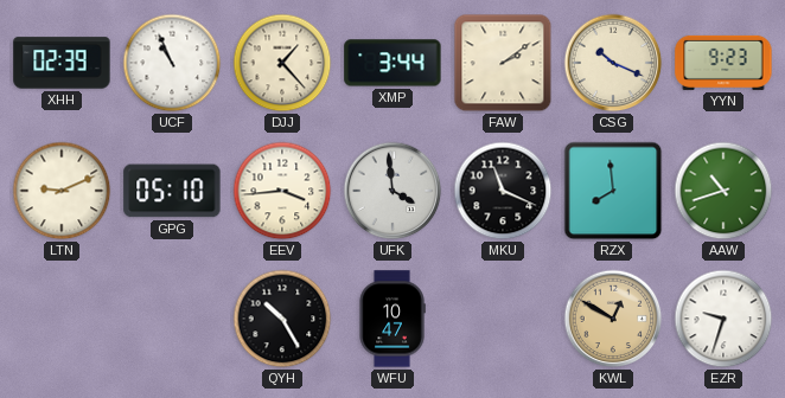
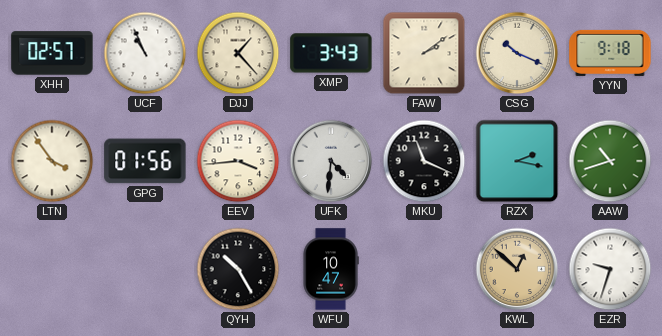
XHH: 02:39 -> 02:57
XMP: 3:44 -> 3:43
YYN: 9:23 -> 9:18
LTN: 9:11 -> 3:54
GPG: 05:10 -> 01:56
UFK: 3:59 -> 4:31
RZX: 7:59 -> 2:17
KWL: 12:50 -> 12:52
